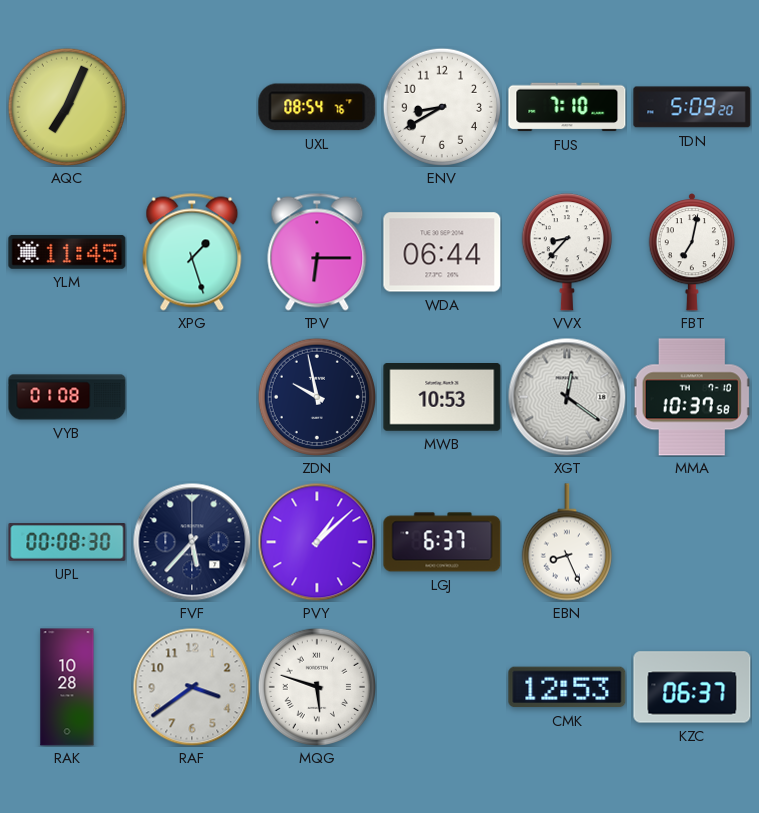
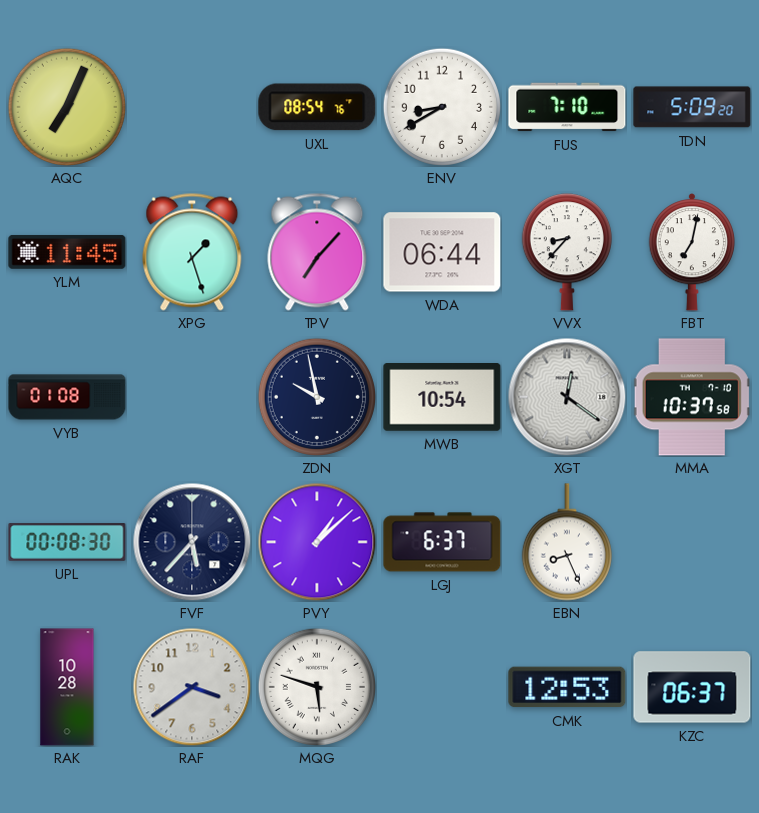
TPV: 6:15 -> 7:07
MWB: 10:53 -> 10:54
